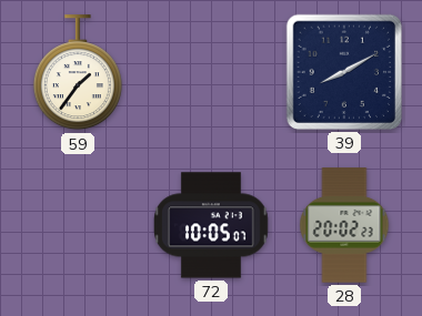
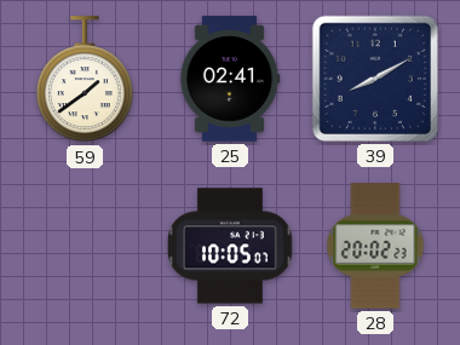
59: 1:36 -> 1:39
25: none -> 02:41
